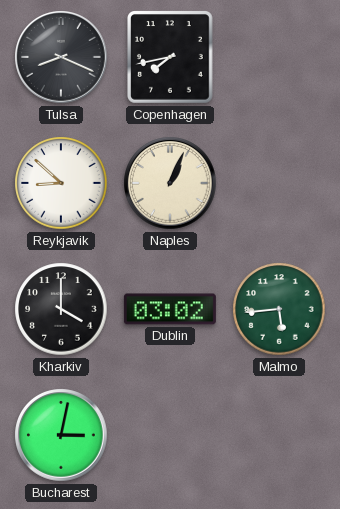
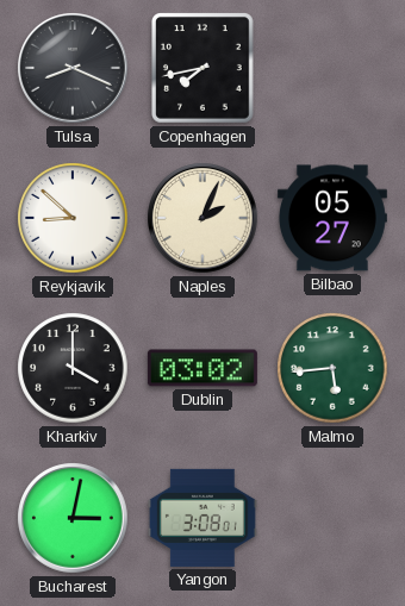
Naples: 1:04 -> 2:04
Bilbao: none -> 05:27
Yangon: none -> 3:08
